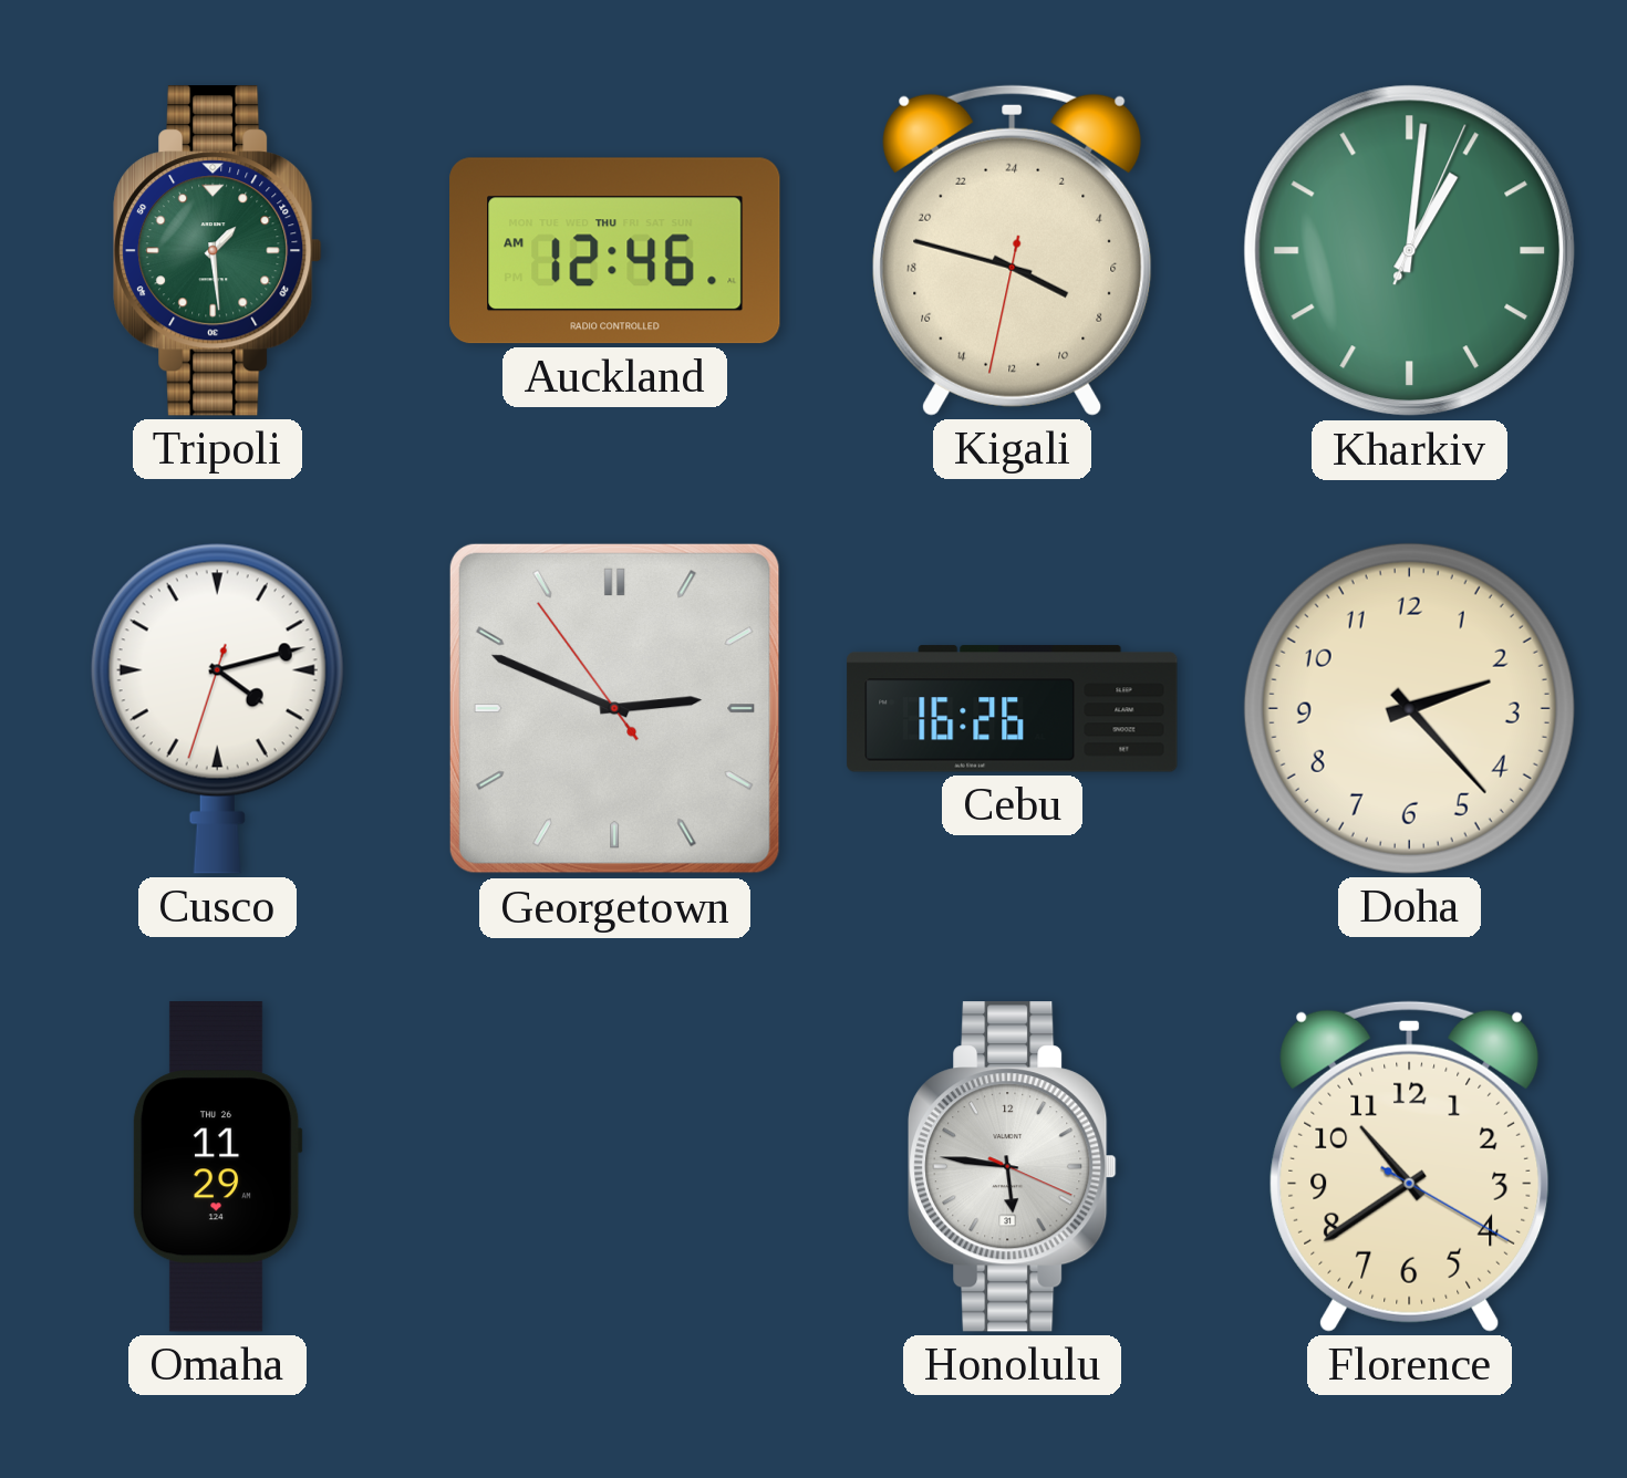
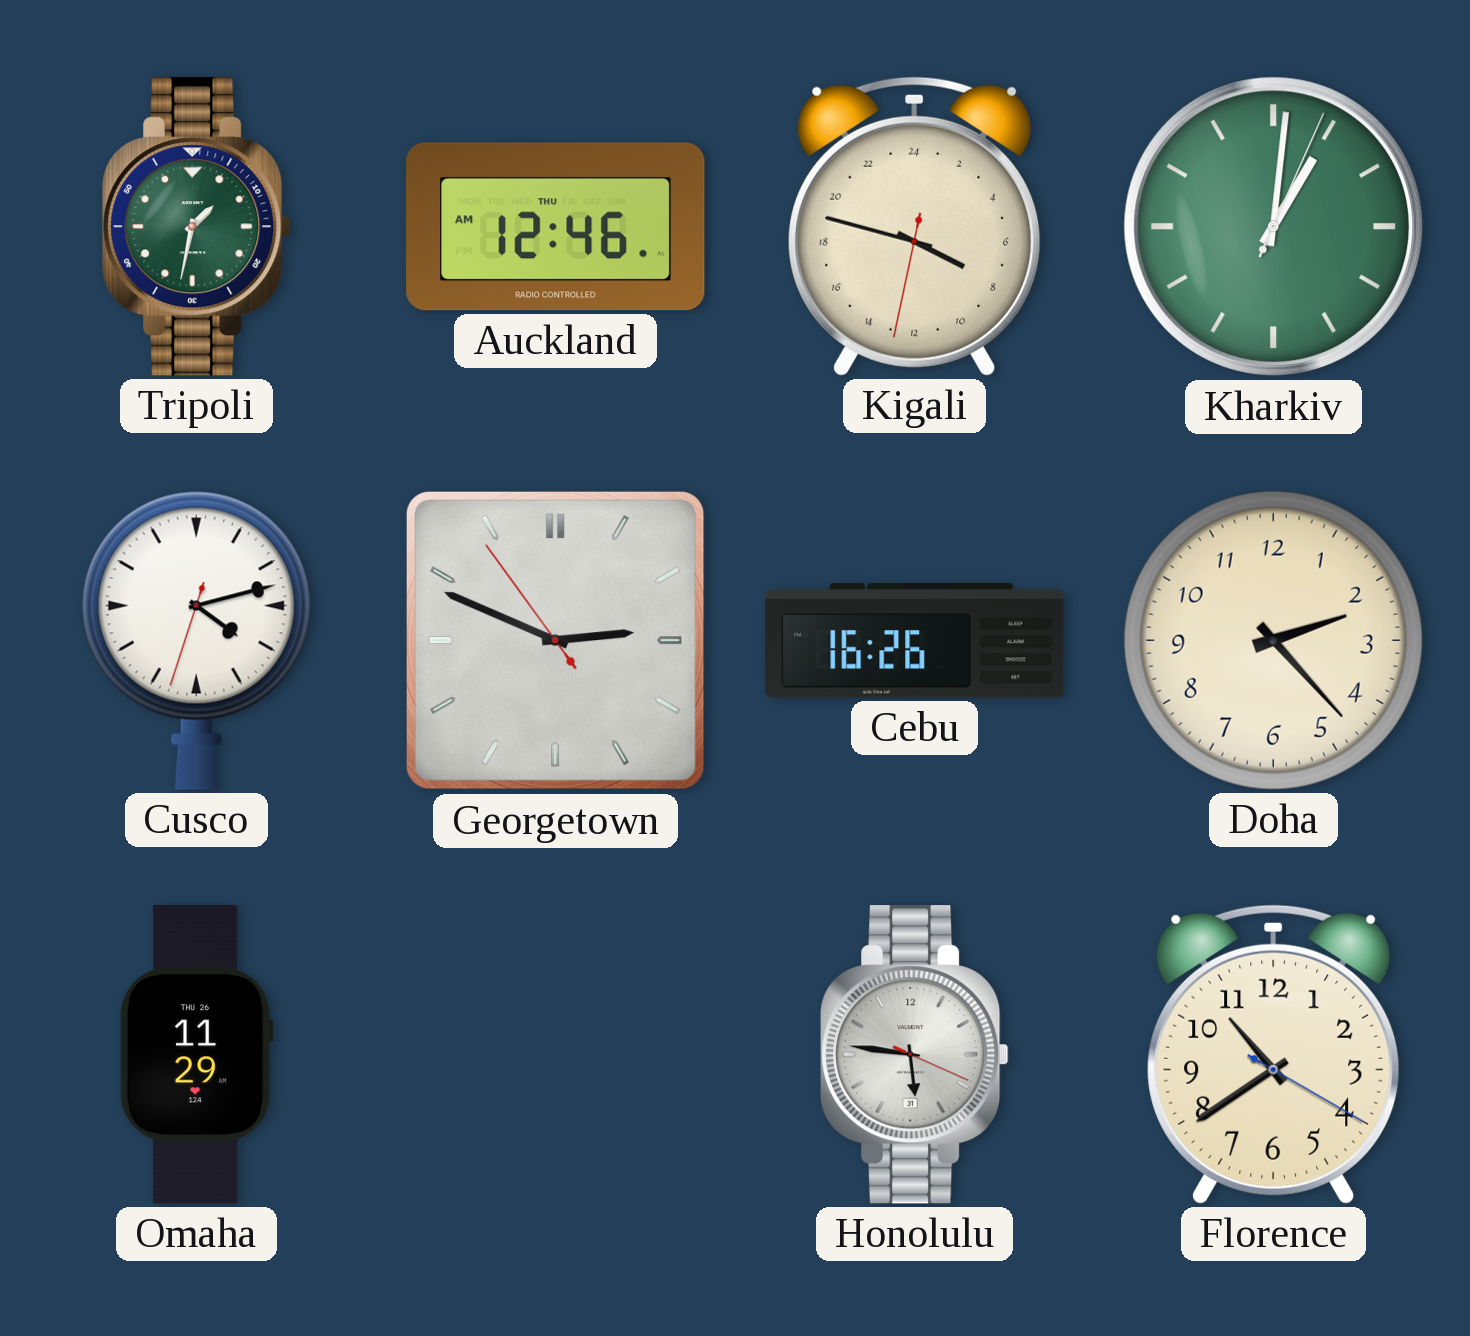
Tripoli: 1:29 -> 1:32
